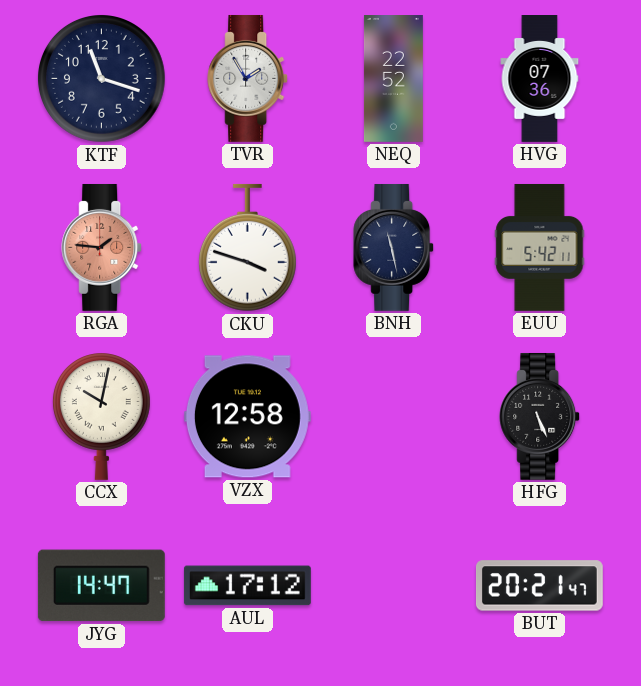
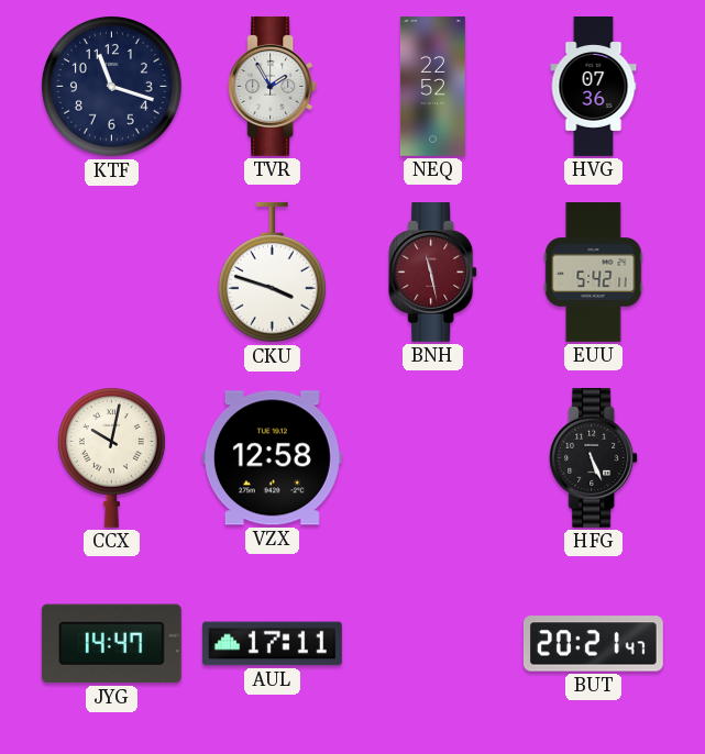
RGA: 1:46 -> none
BNH dial: navy -> burgundy
AUL: 17:12 -> 17:11
